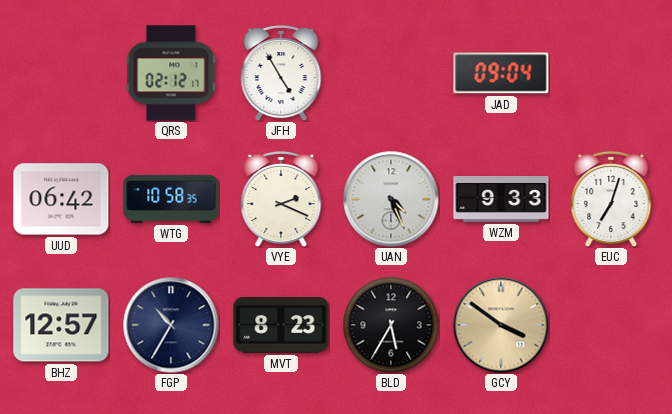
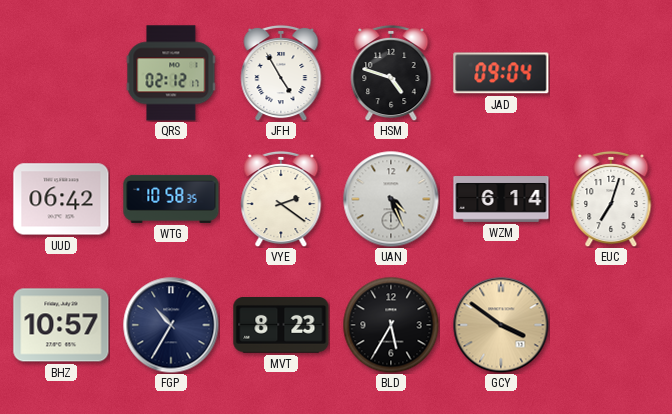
HSM: none -> 4:48
VYE: 2:19 -> 2:21
WZM: 9:33 -> 6:14
BHZ: 12:57 -> 10:57
